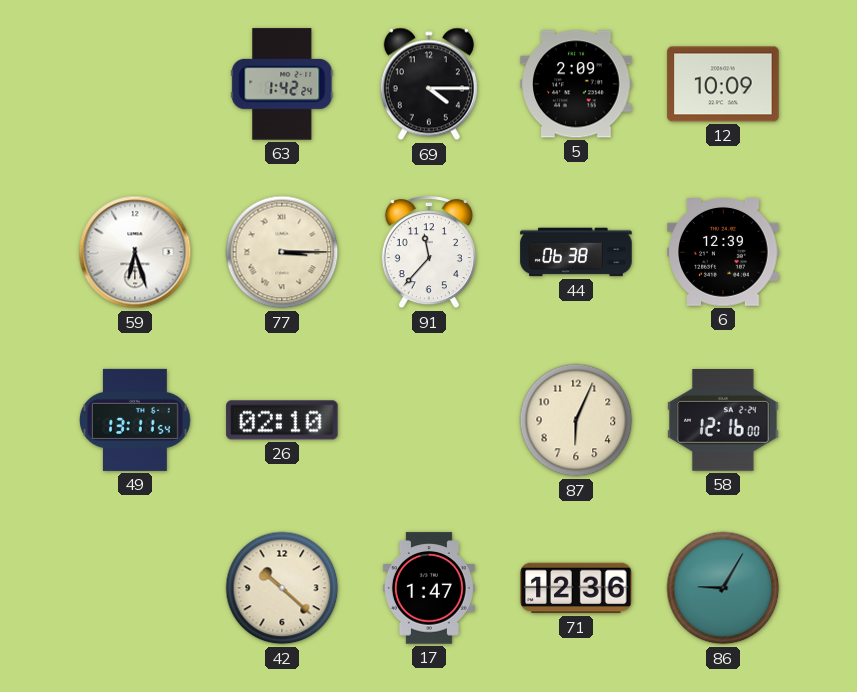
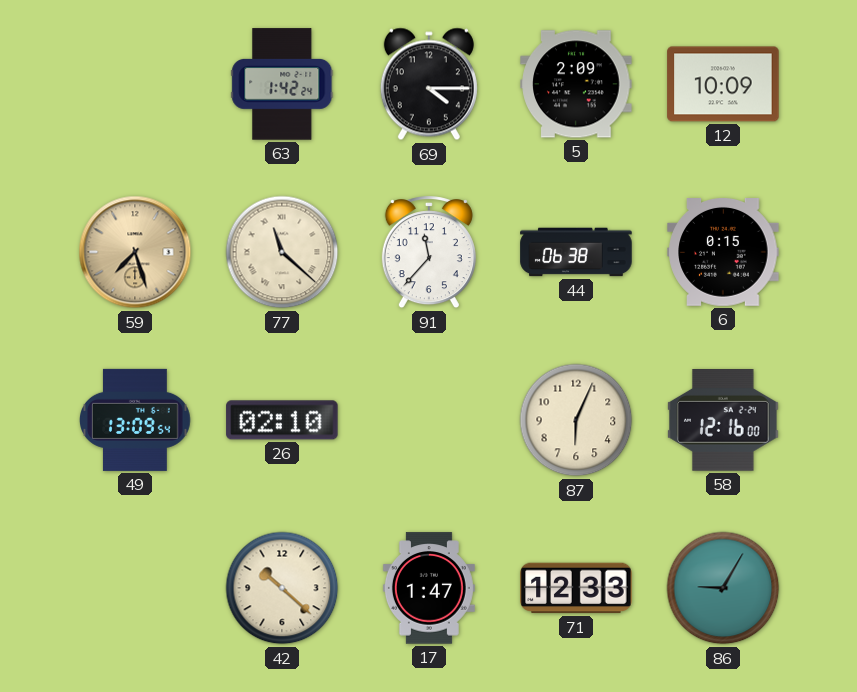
59: 6:27 -> 7:27
59 dial: white -> champagne
77: 3:15 -> 11:22
6: 12:39 -> 0:15
49: 13:11 -> 13:09
71: 12:36 -> 12:33
